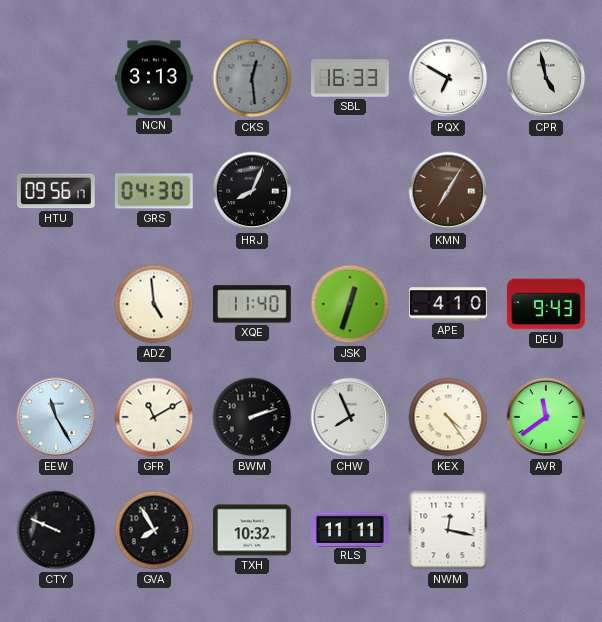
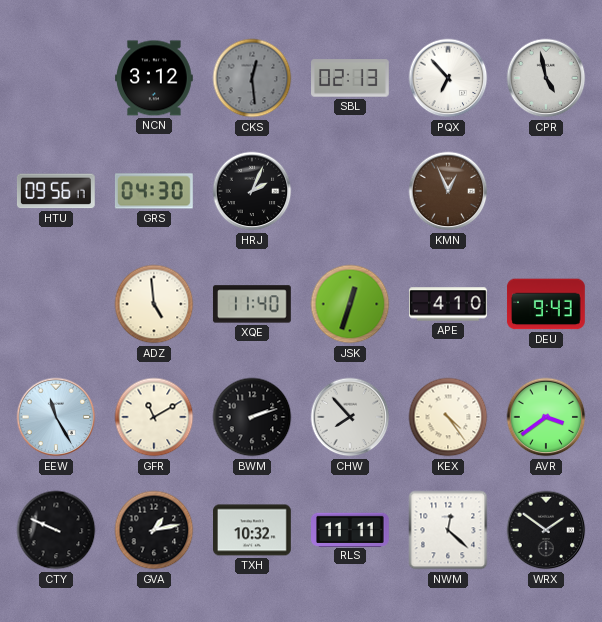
NCN: 3:13 -> 3:12
SBL: 16:33 -> 02:13
PQX: 6:50 -> 6:53
HRJ: 8:04 -> 2:04
KMN: 7:05 -> 12:56
CHW: 7:56 -> 7:53
AVR: 11:39 -> 3:39
GVA: 7:55 -> 1:13
NWM: 12:17 -> 12:22
WRX: none -> 1:51
